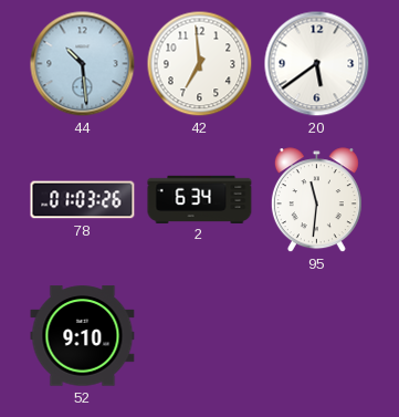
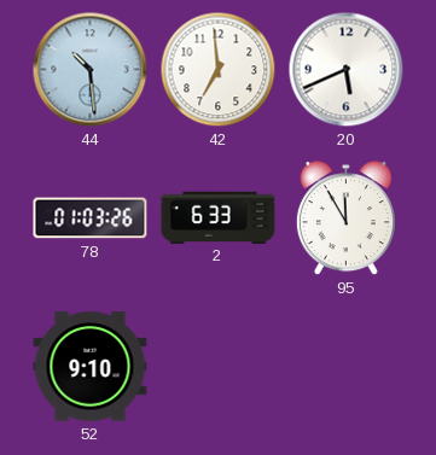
20: 5:39 -> 5:41
2: 6:34 -> 6:33
95: 11:31 -> 11:55
